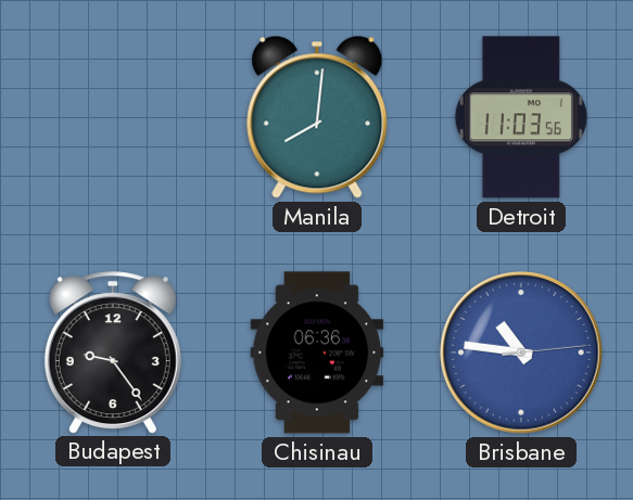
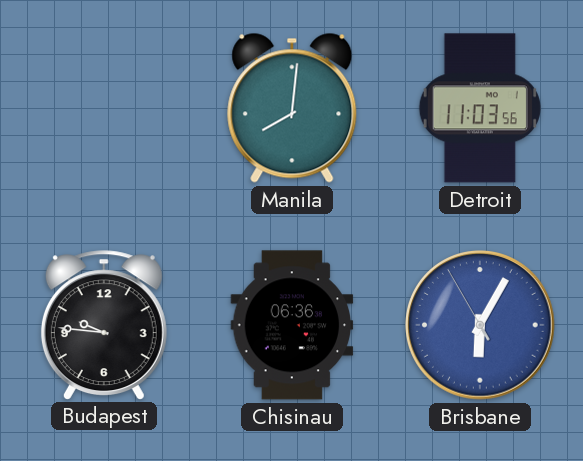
Budapest: 9:24 -> 9:46
Brisbane: 10:46 -> 6:04
